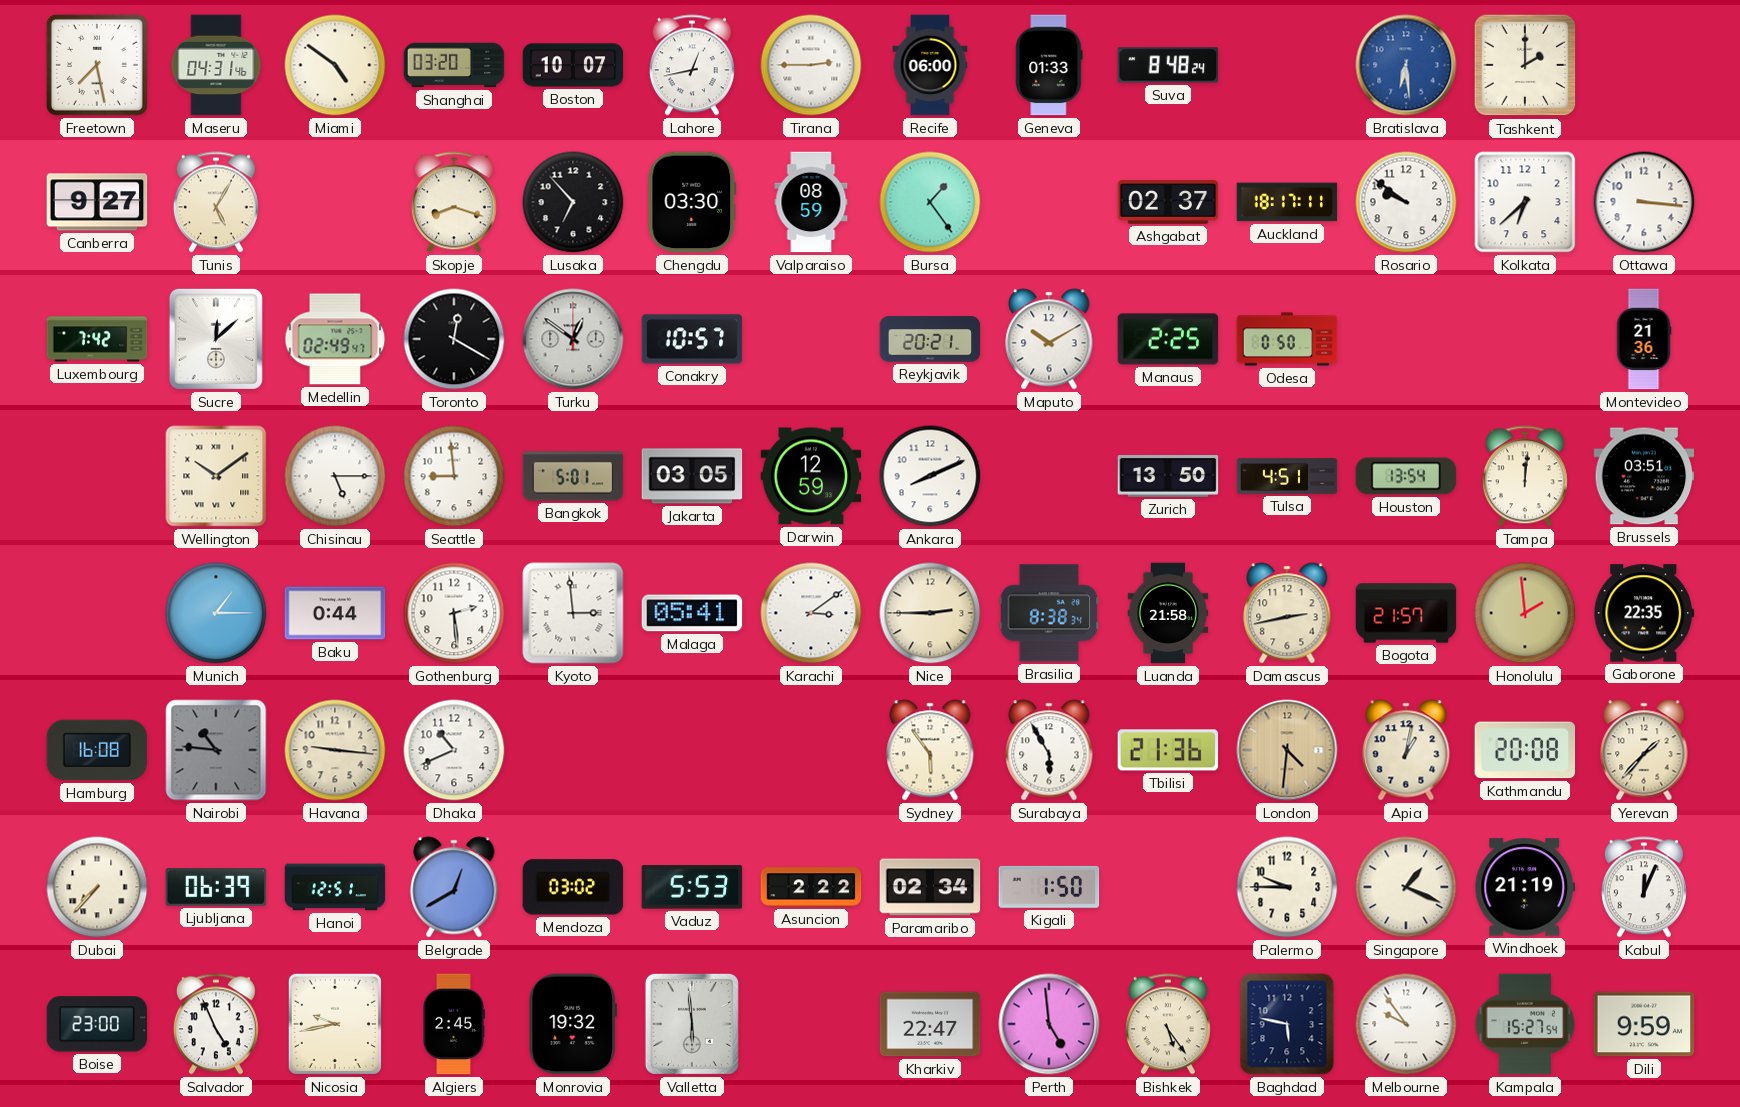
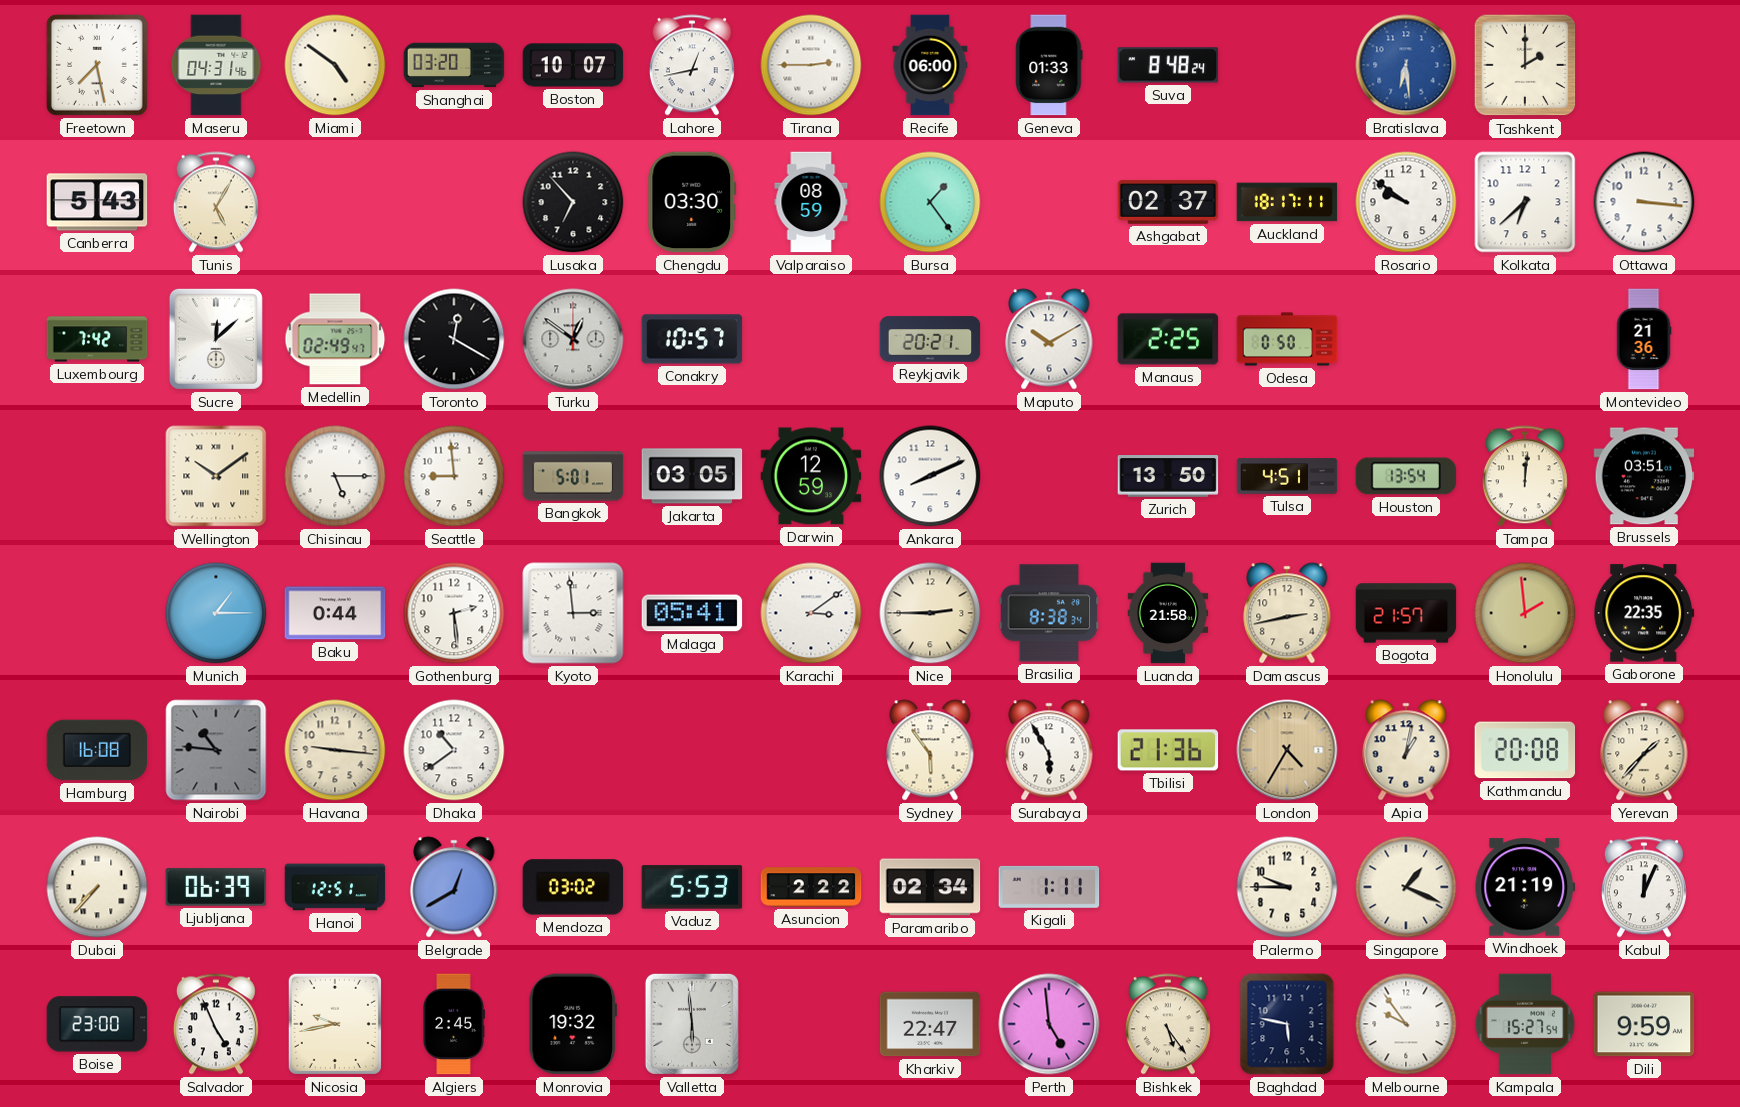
Canberra: 9:27 -> 5:43
Skopje: 8:18 -> none
Dhaka: 10:41 -> 10:39
London: 4:31 -> 4:35
Kigali: 1:50 -> 1:11
